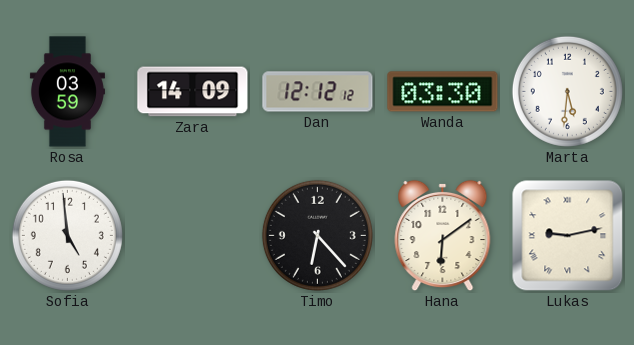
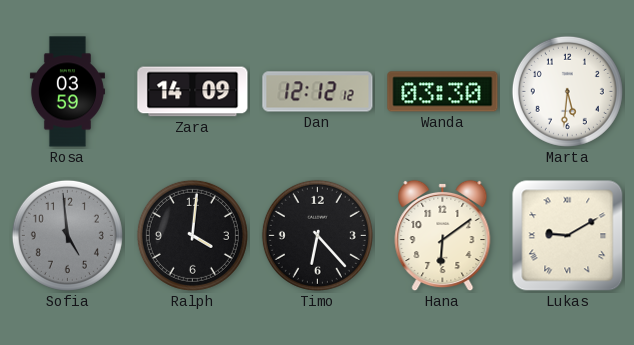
Sofia dial: white -> grey
Ralph: none -> 4:01
Lukas: 9:13 -> 9:10
